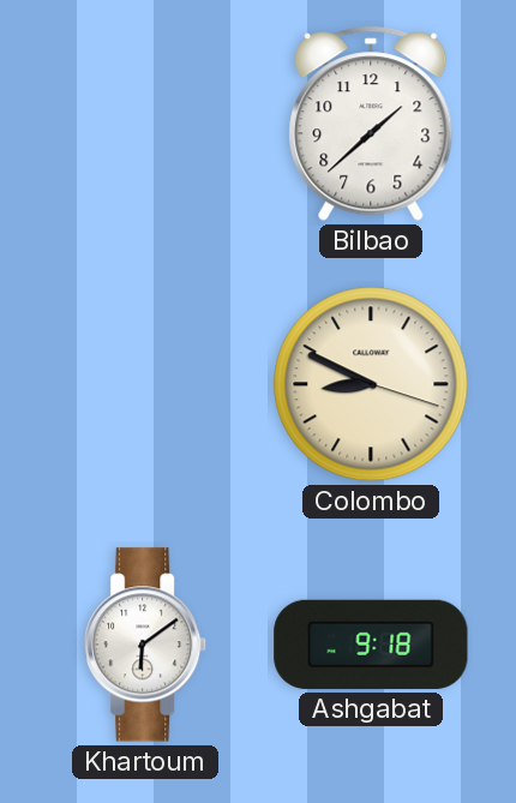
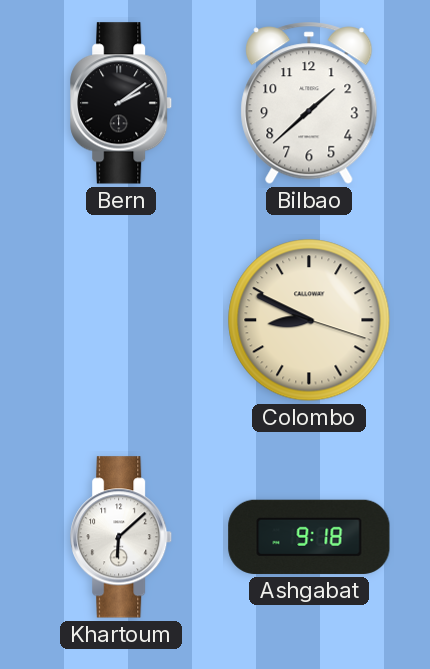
Bern: none -> 2:09
Khartoum: 6:09 -> 6:08
